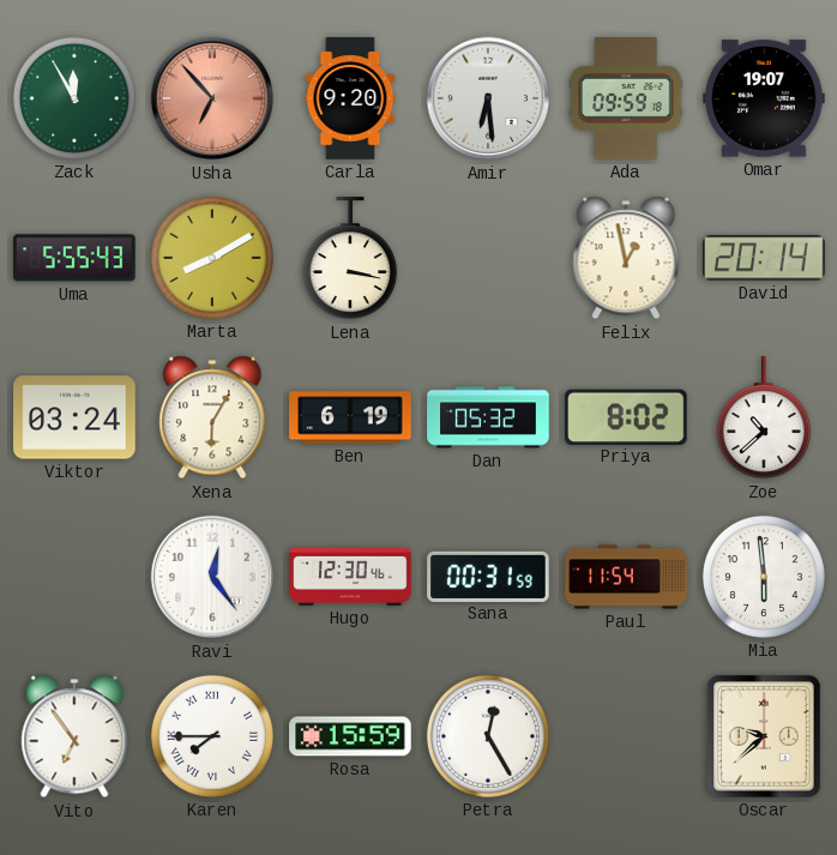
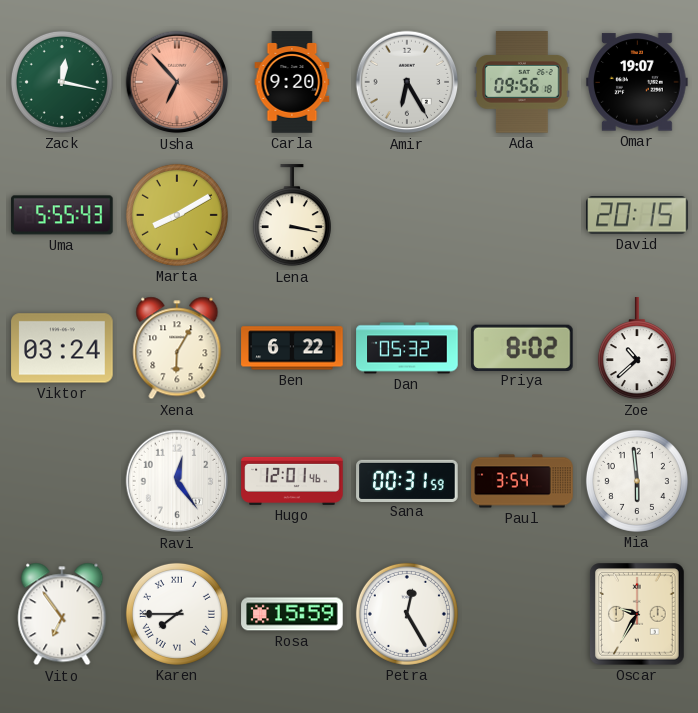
Zack: 11:55 -> 12:17
Amir: 6:29 -> 6:25
Ada: 09:59 -> 09:56
Felix: 12:58 -> none
David: 20:14 -> 20:15
Ben: 6:19 -> 6:22
Hugo: 12:30 -> 12:01
Paul: 11:54 -> 3:54
Oscar: 9:38 -> 9:35
